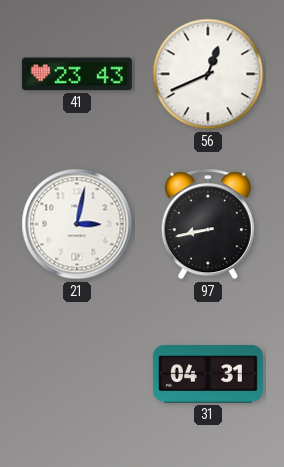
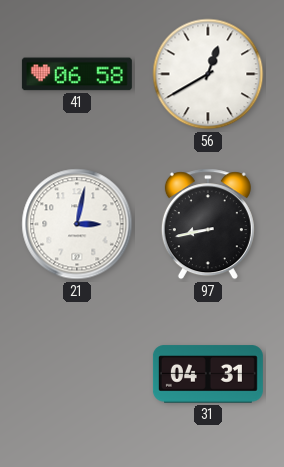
41: 23:43 -> 06:58
56: 12:41 -> 12:40
